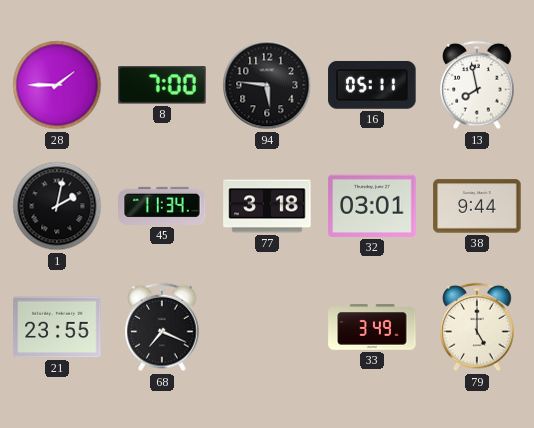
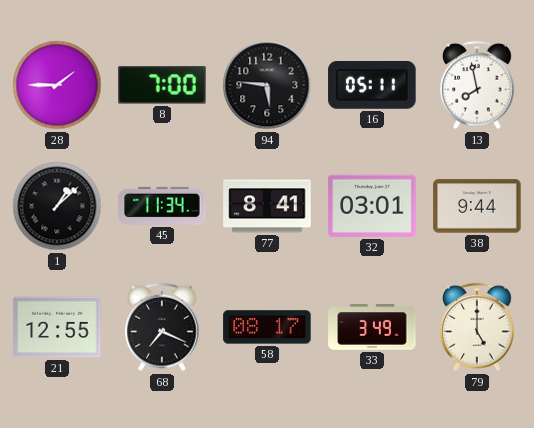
1: 2:02 -> 1:08
77: 3:18 -> 8:41
21: 23:55 -> 12:55
58: none -> 08:17
